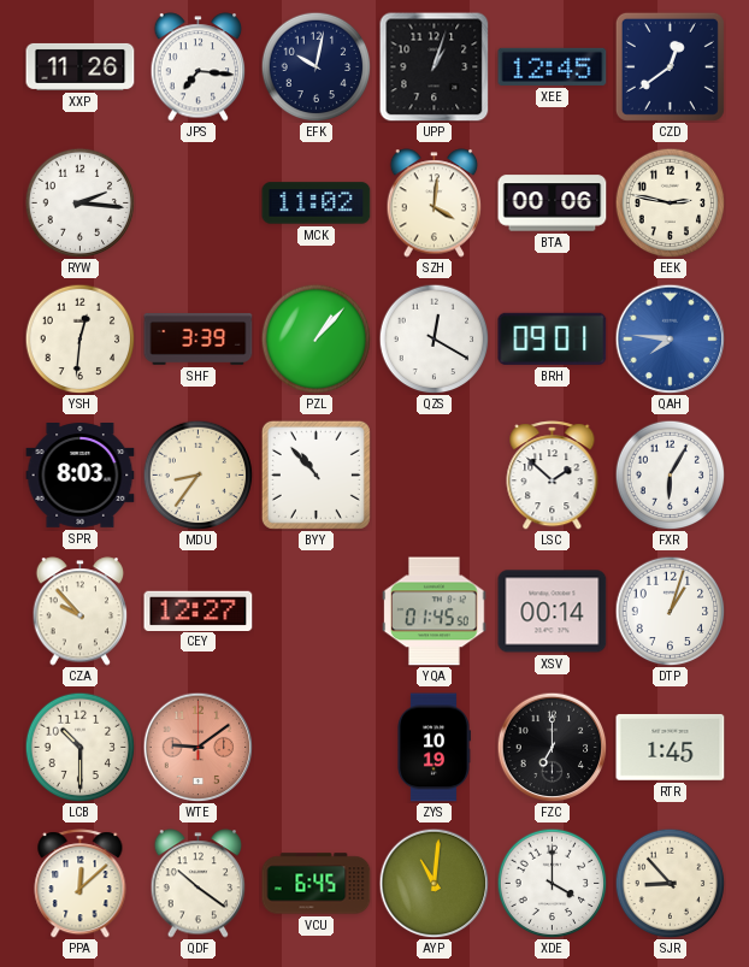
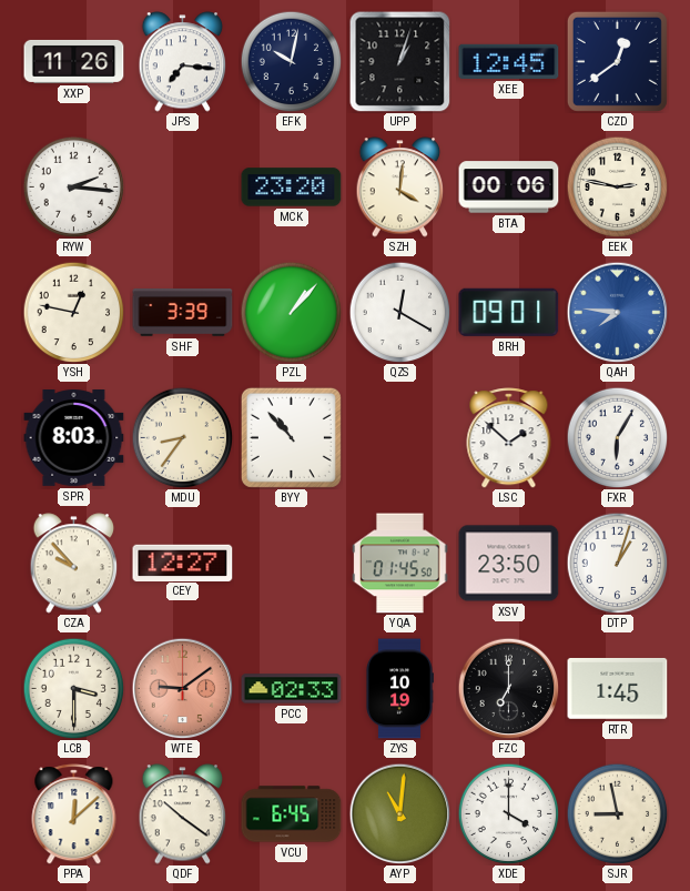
MCK: 11:02 -> 23:20
YSH: 12:31 -> 12:47
XSV: 00:14 -> 23:50
LCB: 10:30 -> 3:30
PCC: none -> 02:33
SJR: 8:53 -> 8:58
